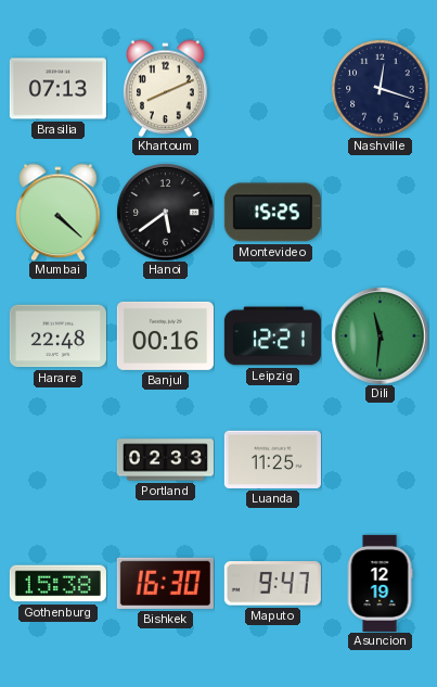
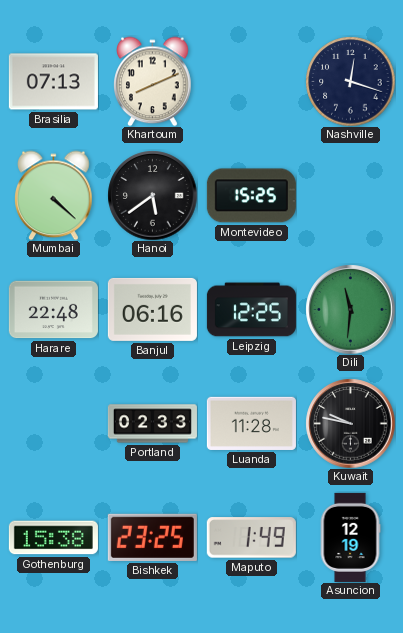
Banjul: 00:16 -> 06:16
Leipzig: 12:21 -> 12:25
Luanda: 11:25 -> 11:28
Kuwait: none -> 9:47
Bishkek: 16:30 -> 23:25
Maputo: 9:47 -> 1:49
